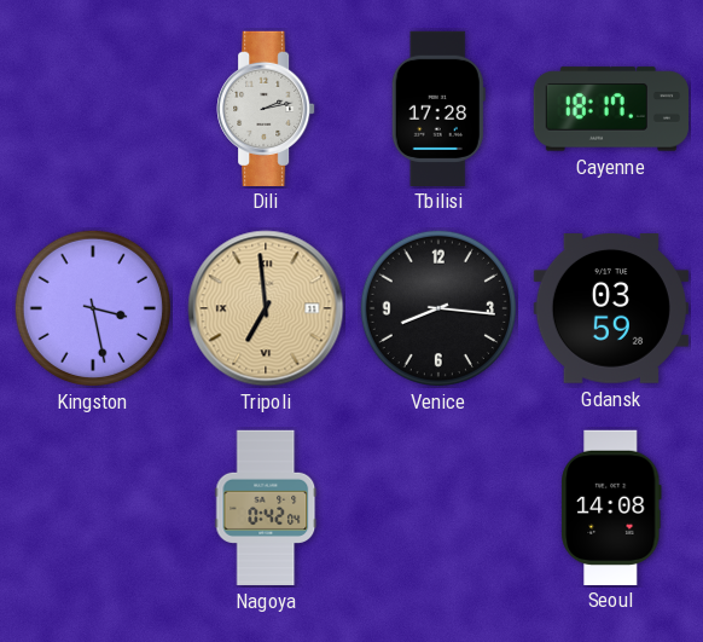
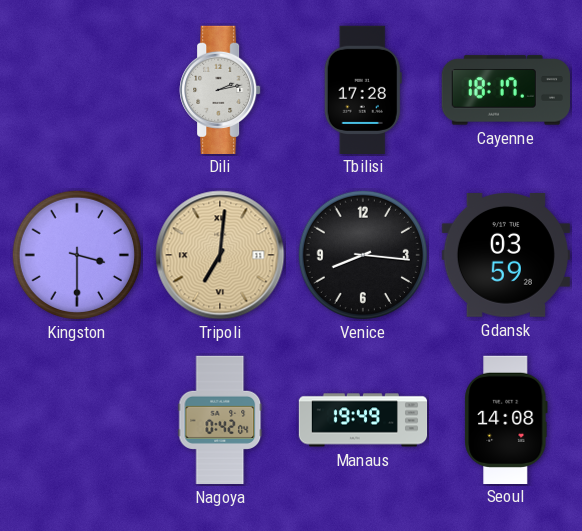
Kingston: 3:28 -> 3:30
Tripoli: 6:59 -> 7:01
Manaus: none -> 19:49
